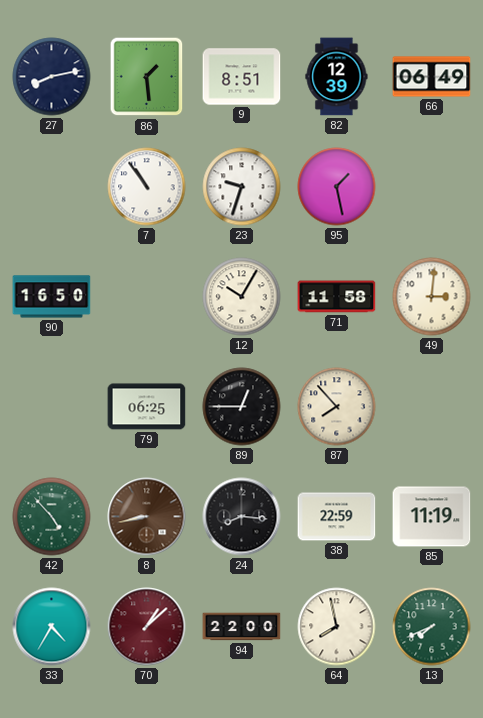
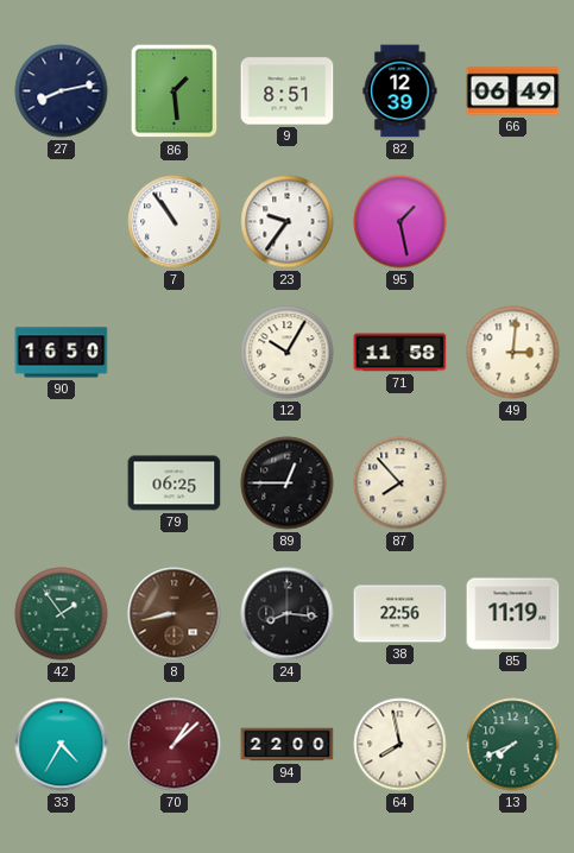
23: 9:33 -> 9:36
42: 4:53 -> 1:54
38: 22:59 -> 22:56
